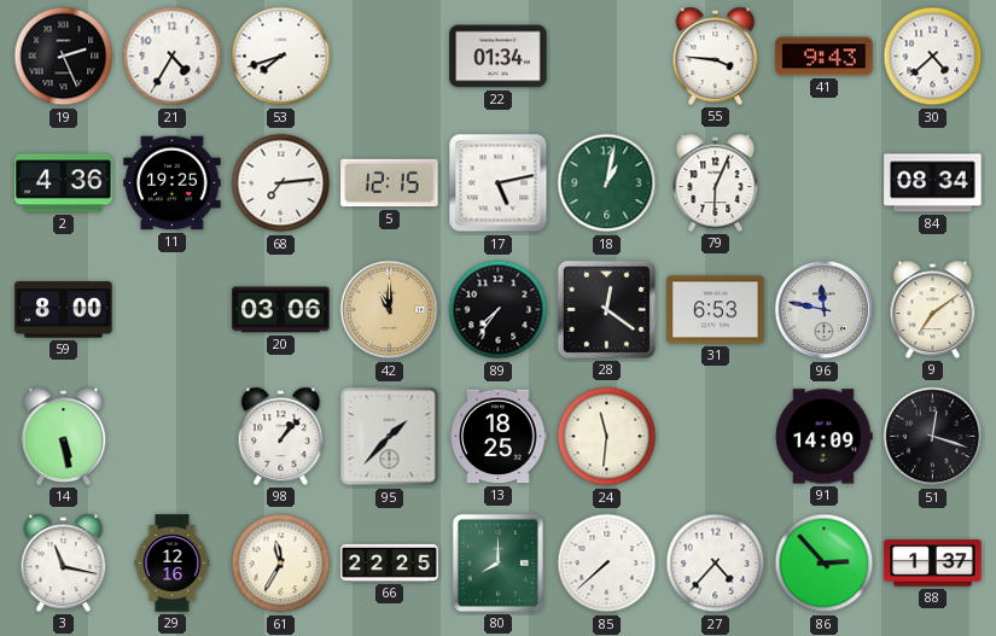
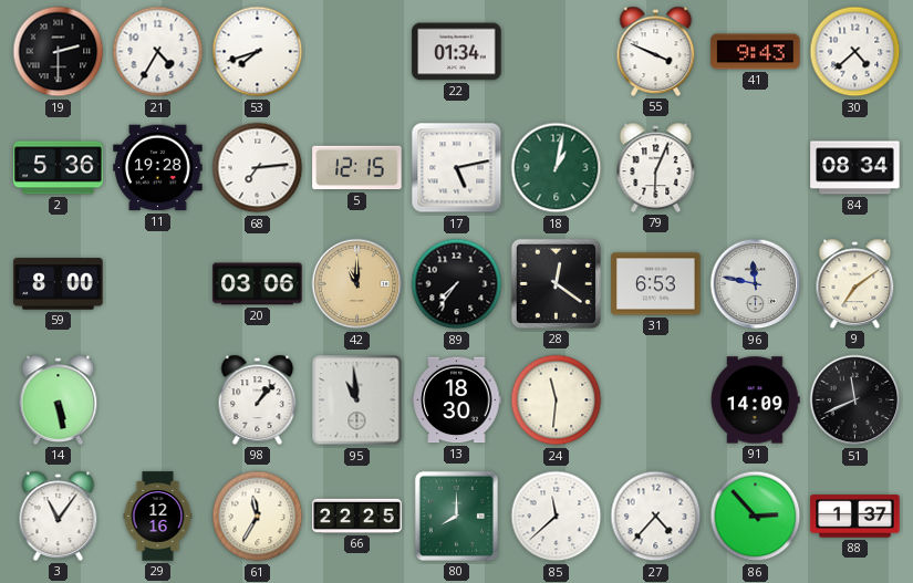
19: 2:26 -> 2:30
55: 3:46 -> 3:49
2: 4:36 -> 5:36
11: 19:25 -> 19:28
95: 1:37 -> 10:59
13: 18:25 -> 18:30
51: 12:18 -> 11:41
3: 11:17 -> 11:06
85: 7:38 -> 11:38
